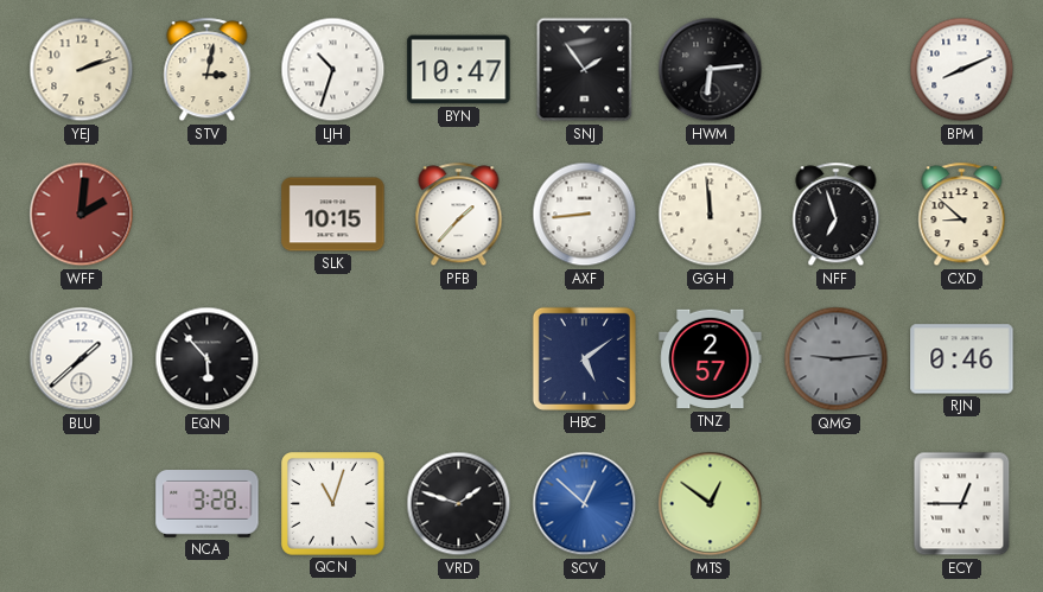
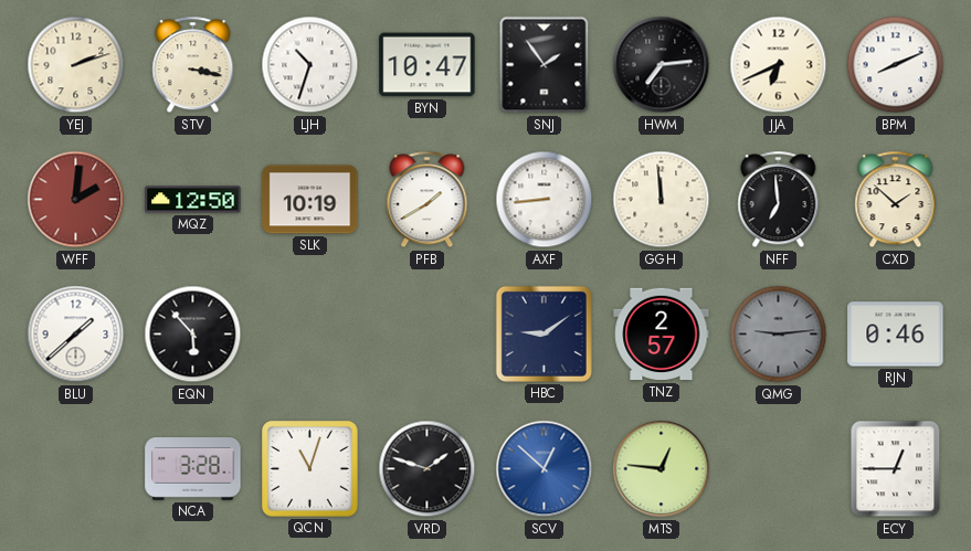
STV: 3:02 -> 3:17
HWM: 6:14 -> 7:14
JJA: none -> 6:41
MQZ: none -> 12:50
SLK: 10:15 -> 10:19
PFB: 1:37 -> 1:40
NFF: 6:57 -> 6:59
CXD: 8:52 -> 1:52
HBC: 5:09 -> 9:09
MTS: 12:51 -> 12:46
